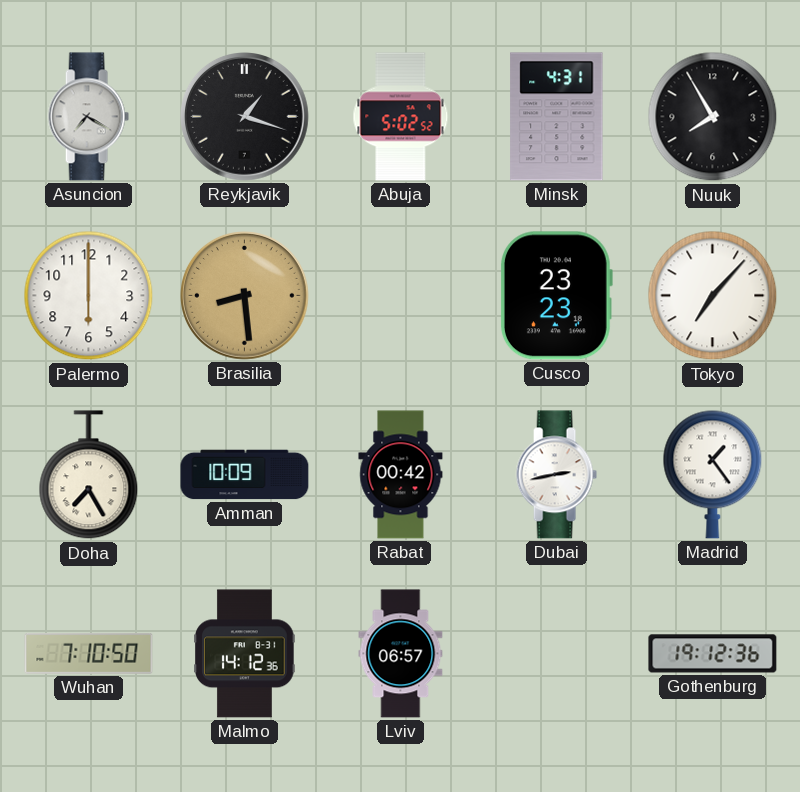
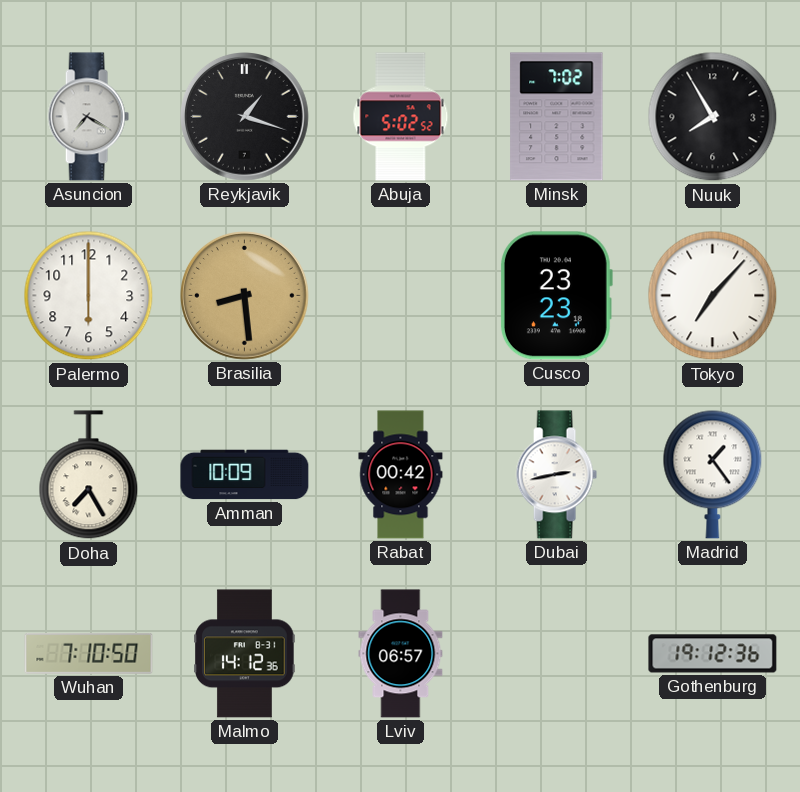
Minsk: 4:31 -> 7:02
